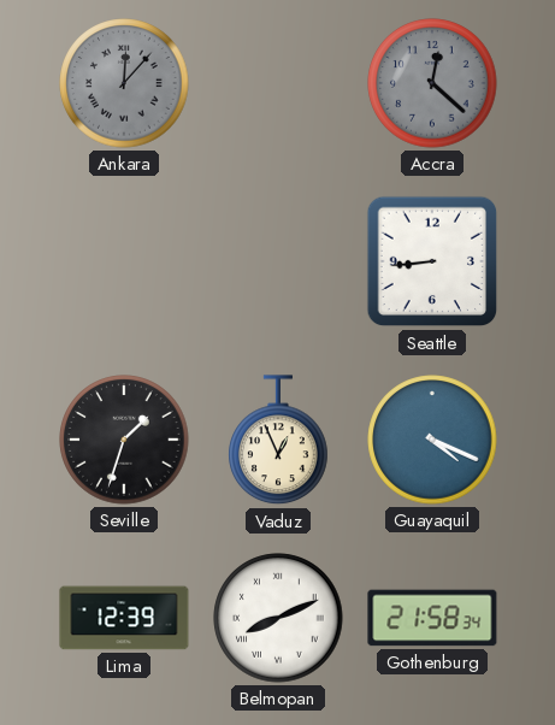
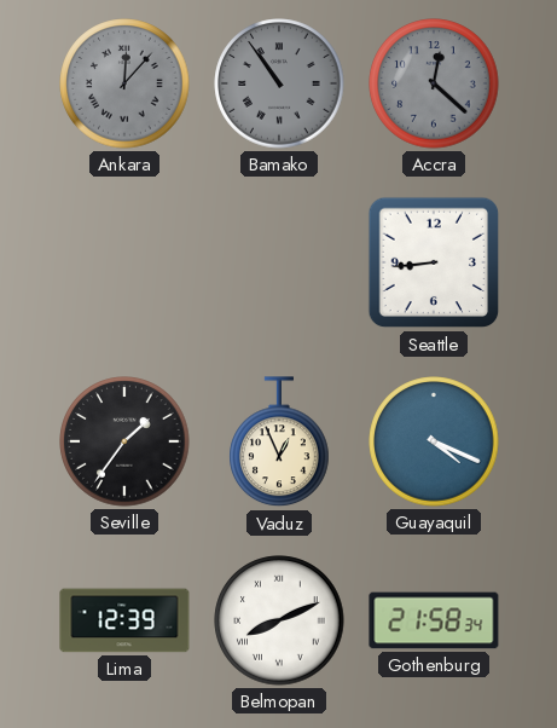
Bamako: none -> 10:54
Seville: 1:33 -> 1:36
